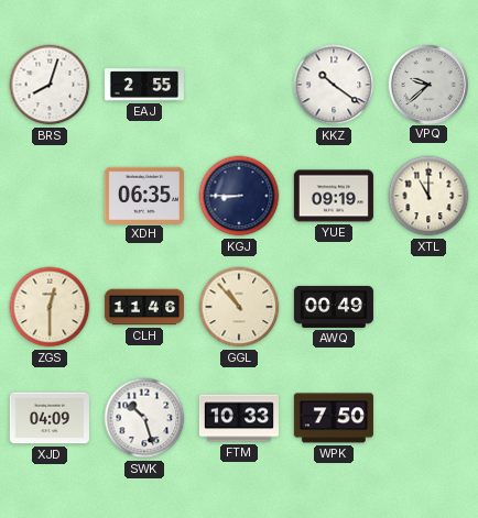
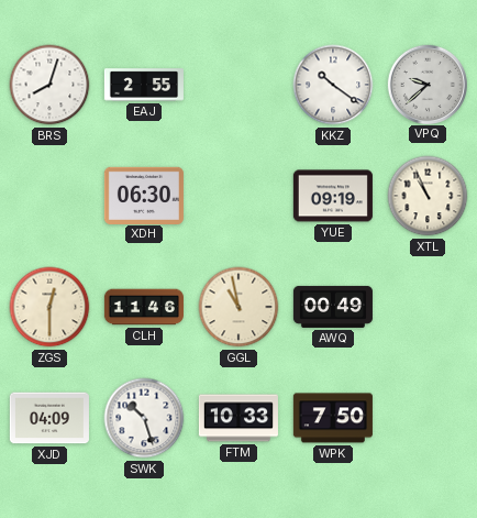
XDH: 06:35 -> 06:30
KGJ: 8:45 -> none
XTL: 11:00 -> 10:56
GGL: 10:53 -> 10:58
